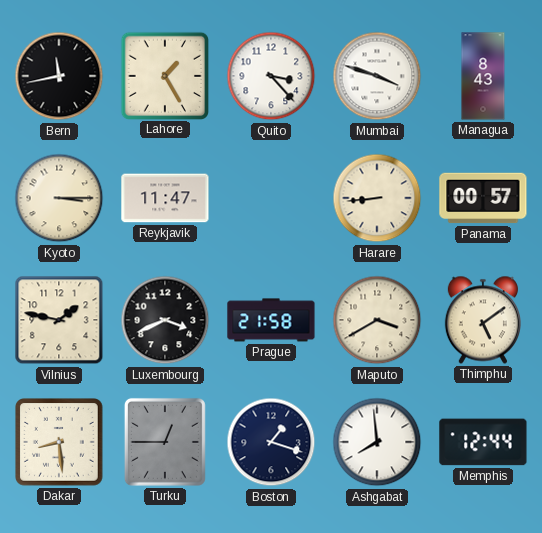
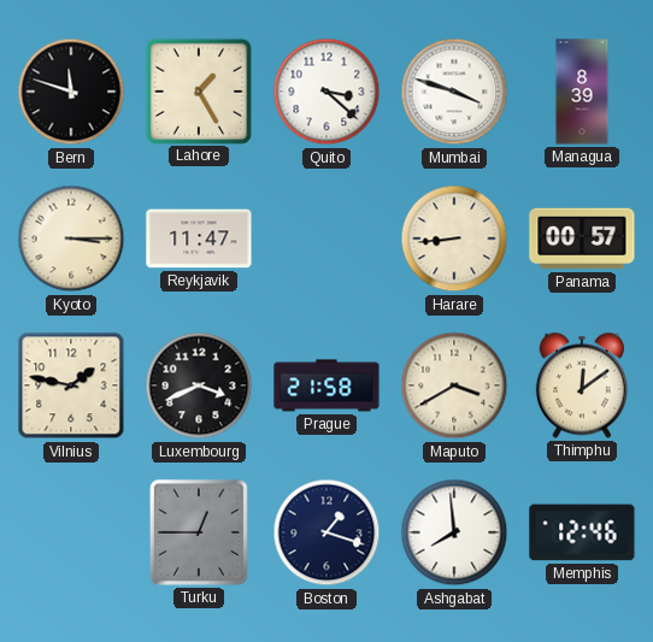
Bern: 11:43 -> 11:48
Quito: 3:23 -> 3:22
Managua: 8:43 -> 8:39
Thimphu: 5:09 -> 12:09
Dakar: 8:29 -> none
Memphis: 12:44 -> 12:46
